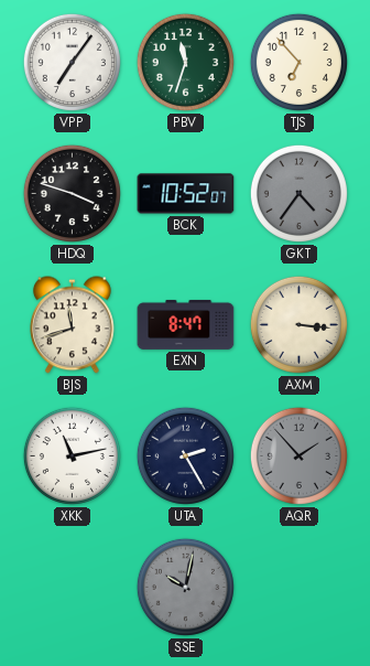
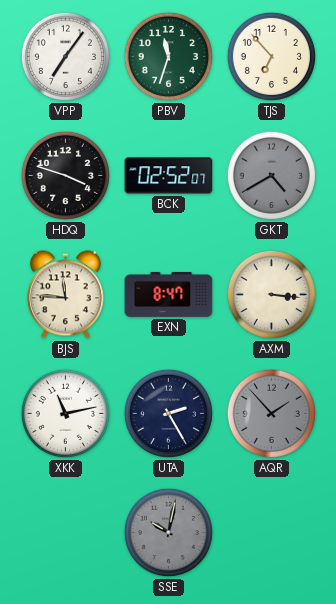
BCK: 10:52 -> 02:52
GKT: 4:36 -> 4:40
BJS: 11:42 -> 11:46
